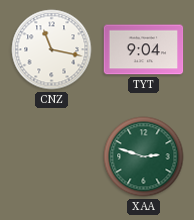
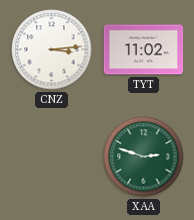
CNZ: 11:17 -> 3:14
TYT: 9:04 -> 11:02
